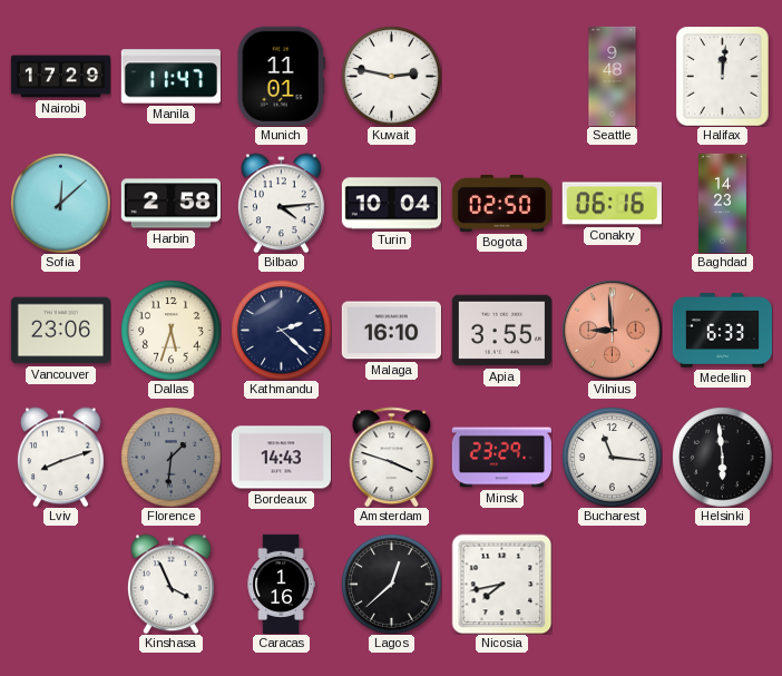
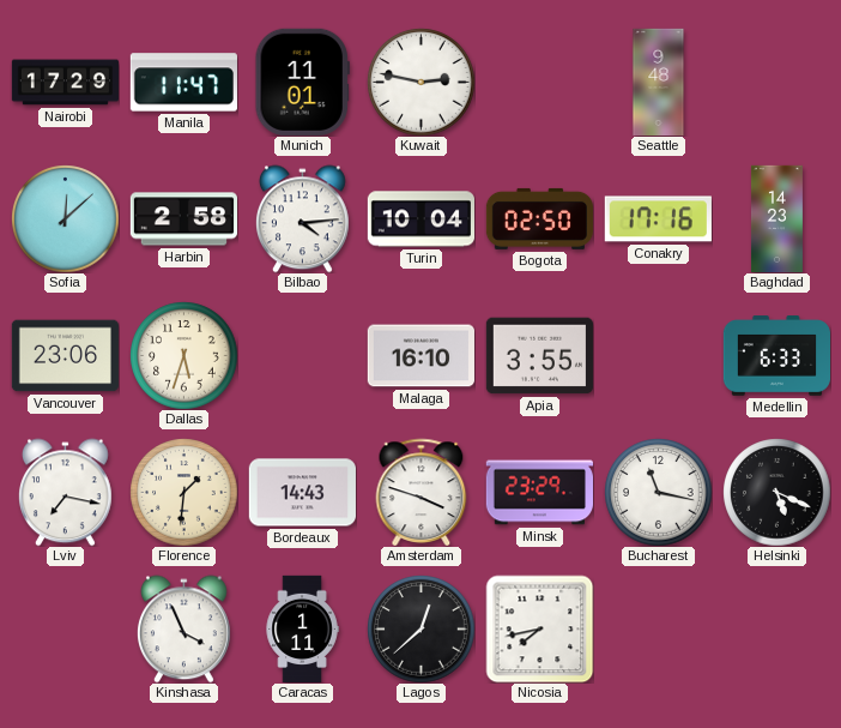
Halifax: 12:01 -> none
Conakry: 06:16 -> 17:16
Kathmandu: 2:22 -> none
Vilnius: 8:59 -> none
Lviv: 8:12 -> 7:17
Florence dial: grey -> cream
Bucharest: 11:16 -> 11:17
Helsinki: 5:59 -> 5:19
Caracas: 1:16 -> 1:11
